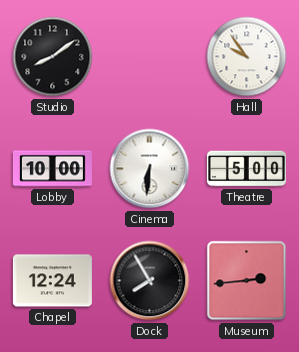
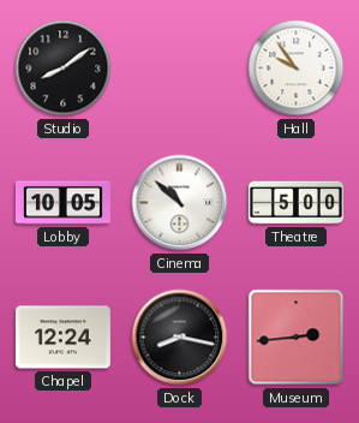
Lobby: 10:00 -> 10:05
Cinema: 6:31 -> 10:52
Dock: 7:55 -> 8:17
